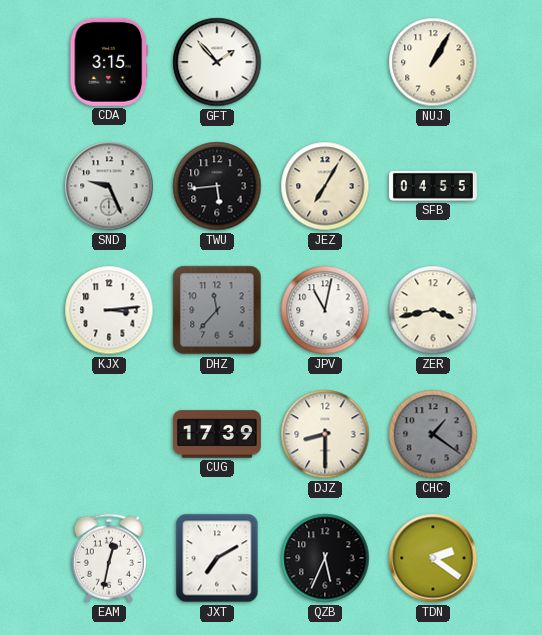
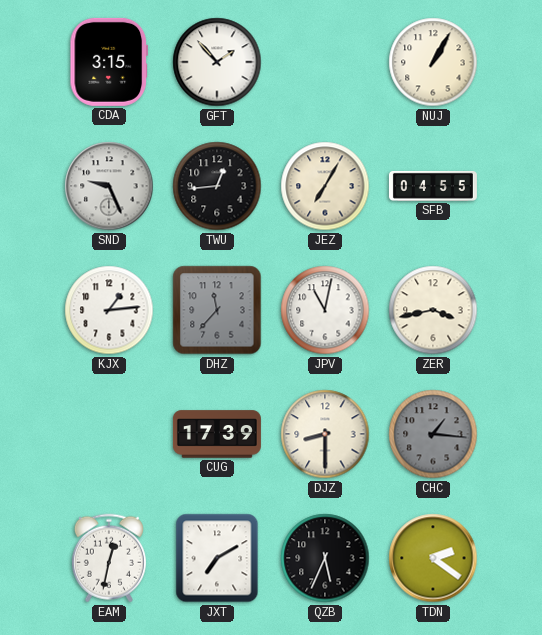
TWU: 5:44 -> 12:44
KJX: 3:14 -> 1:14
CHC: 1:21 -> 1:16
